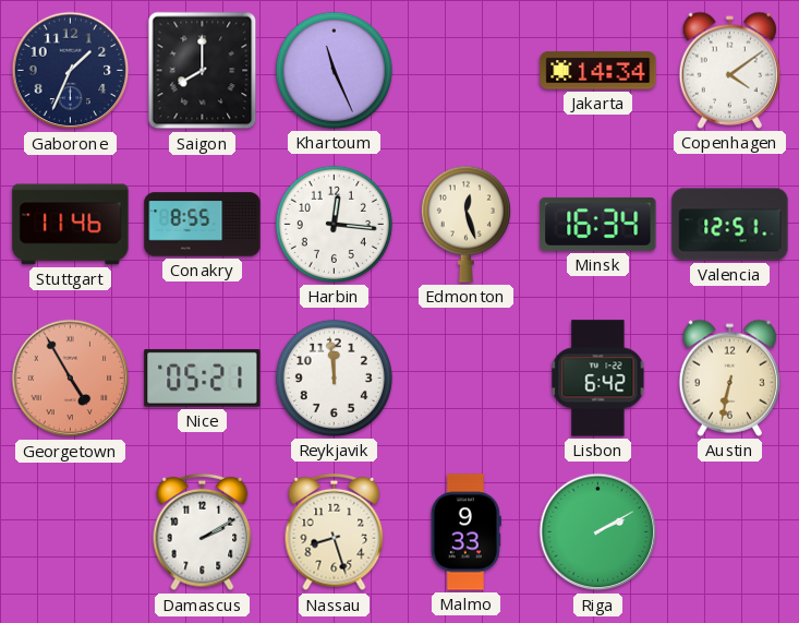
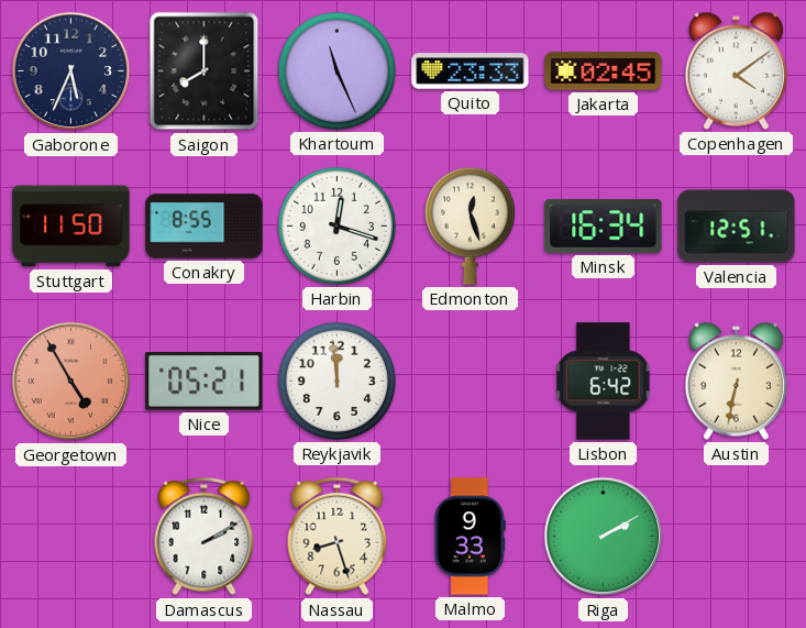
Gaborone: 1:34 -> 5:34
Quito: none -> 23:33
Jakarta: 14:34 -> 02:45
Stuttgart: 11:46 -> 11:50
Harbin: 12:16 -> 12:18
